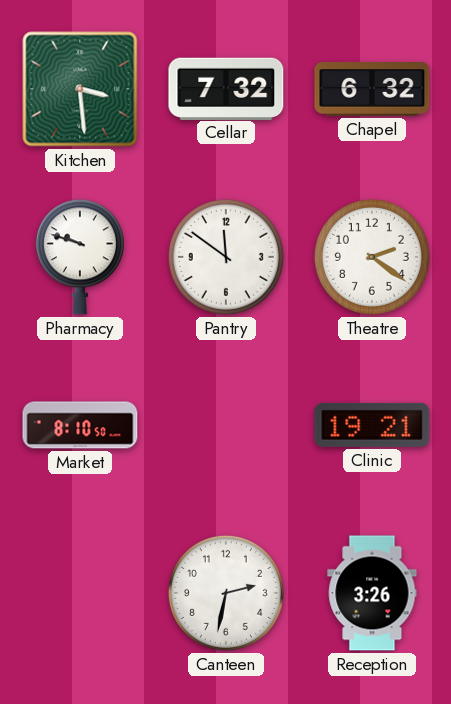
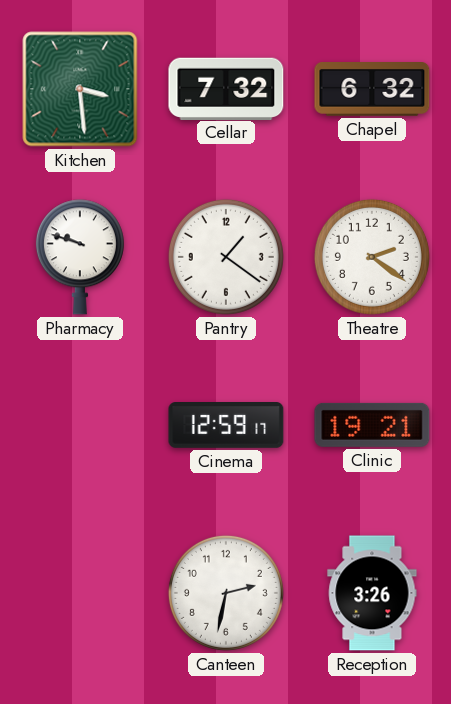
Pantry: 11:51 -> 1:21
Market: 8:10 -> none
Cinema: none -> 12:59
